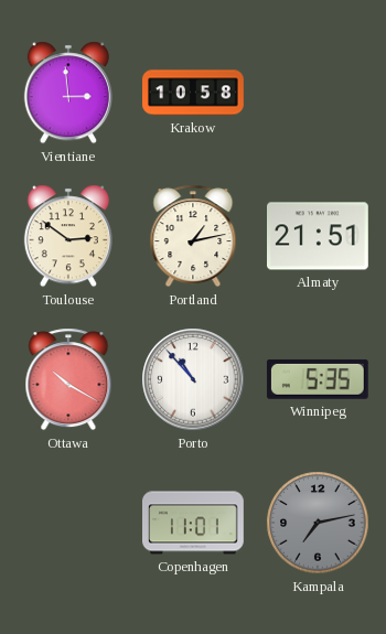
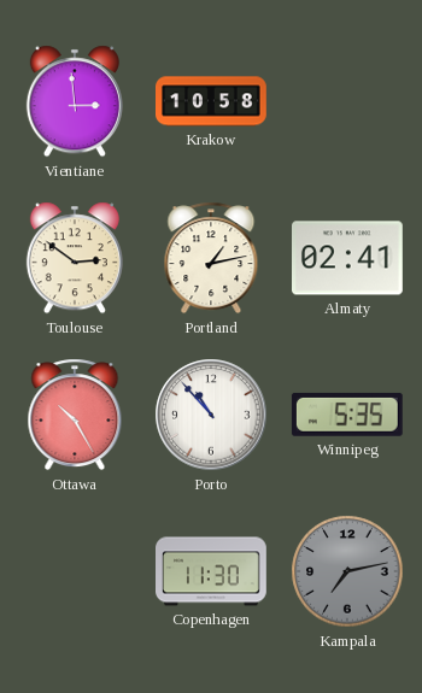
Almaty: 21:51 -> 02:41
Ottawa: 10:20 -> 10:25
Copenhagen: 11:01 -> 11:30
